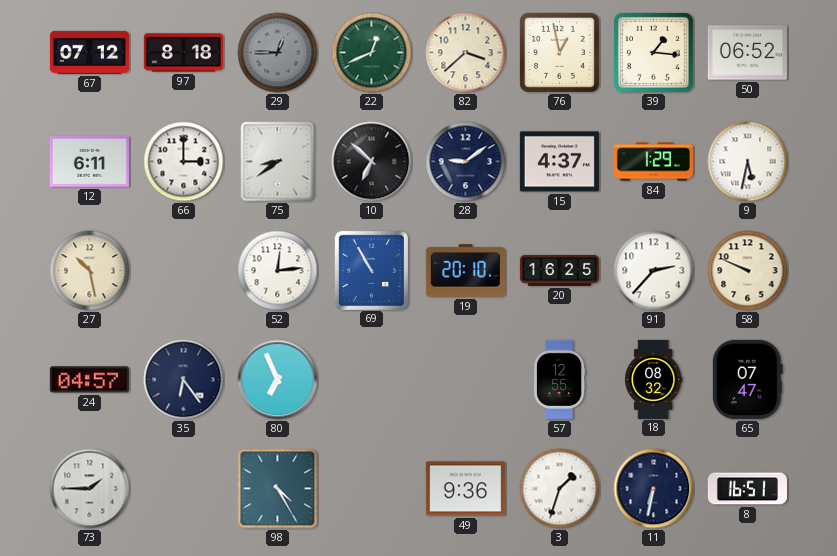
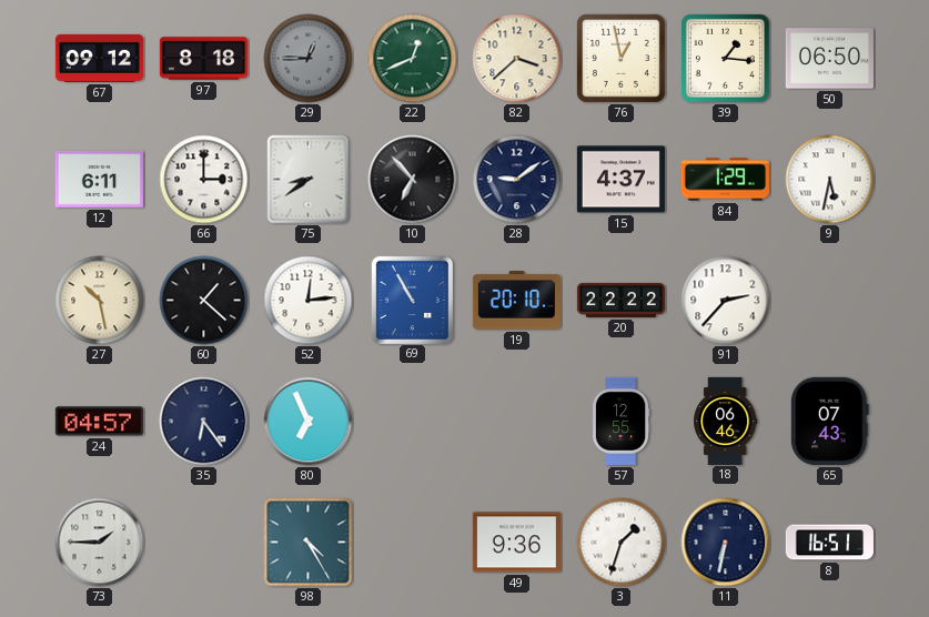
67: 07:12 -> 09:12
50: 06:52 -> 06:50
10: 6:52 -> 6:53
60: none -> 1:22
20: 16:25 -> 22:22
58: 9:49 -> none
18: 08:32 -> 06:46
65: 07:47 -> 07:43
